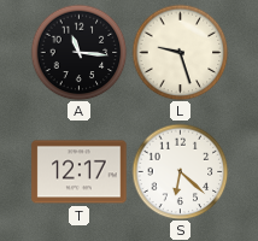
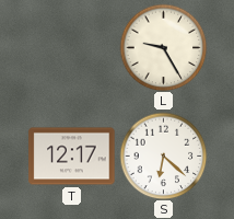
A: 11:16 -> none
L: 9:27 -> 9:25
